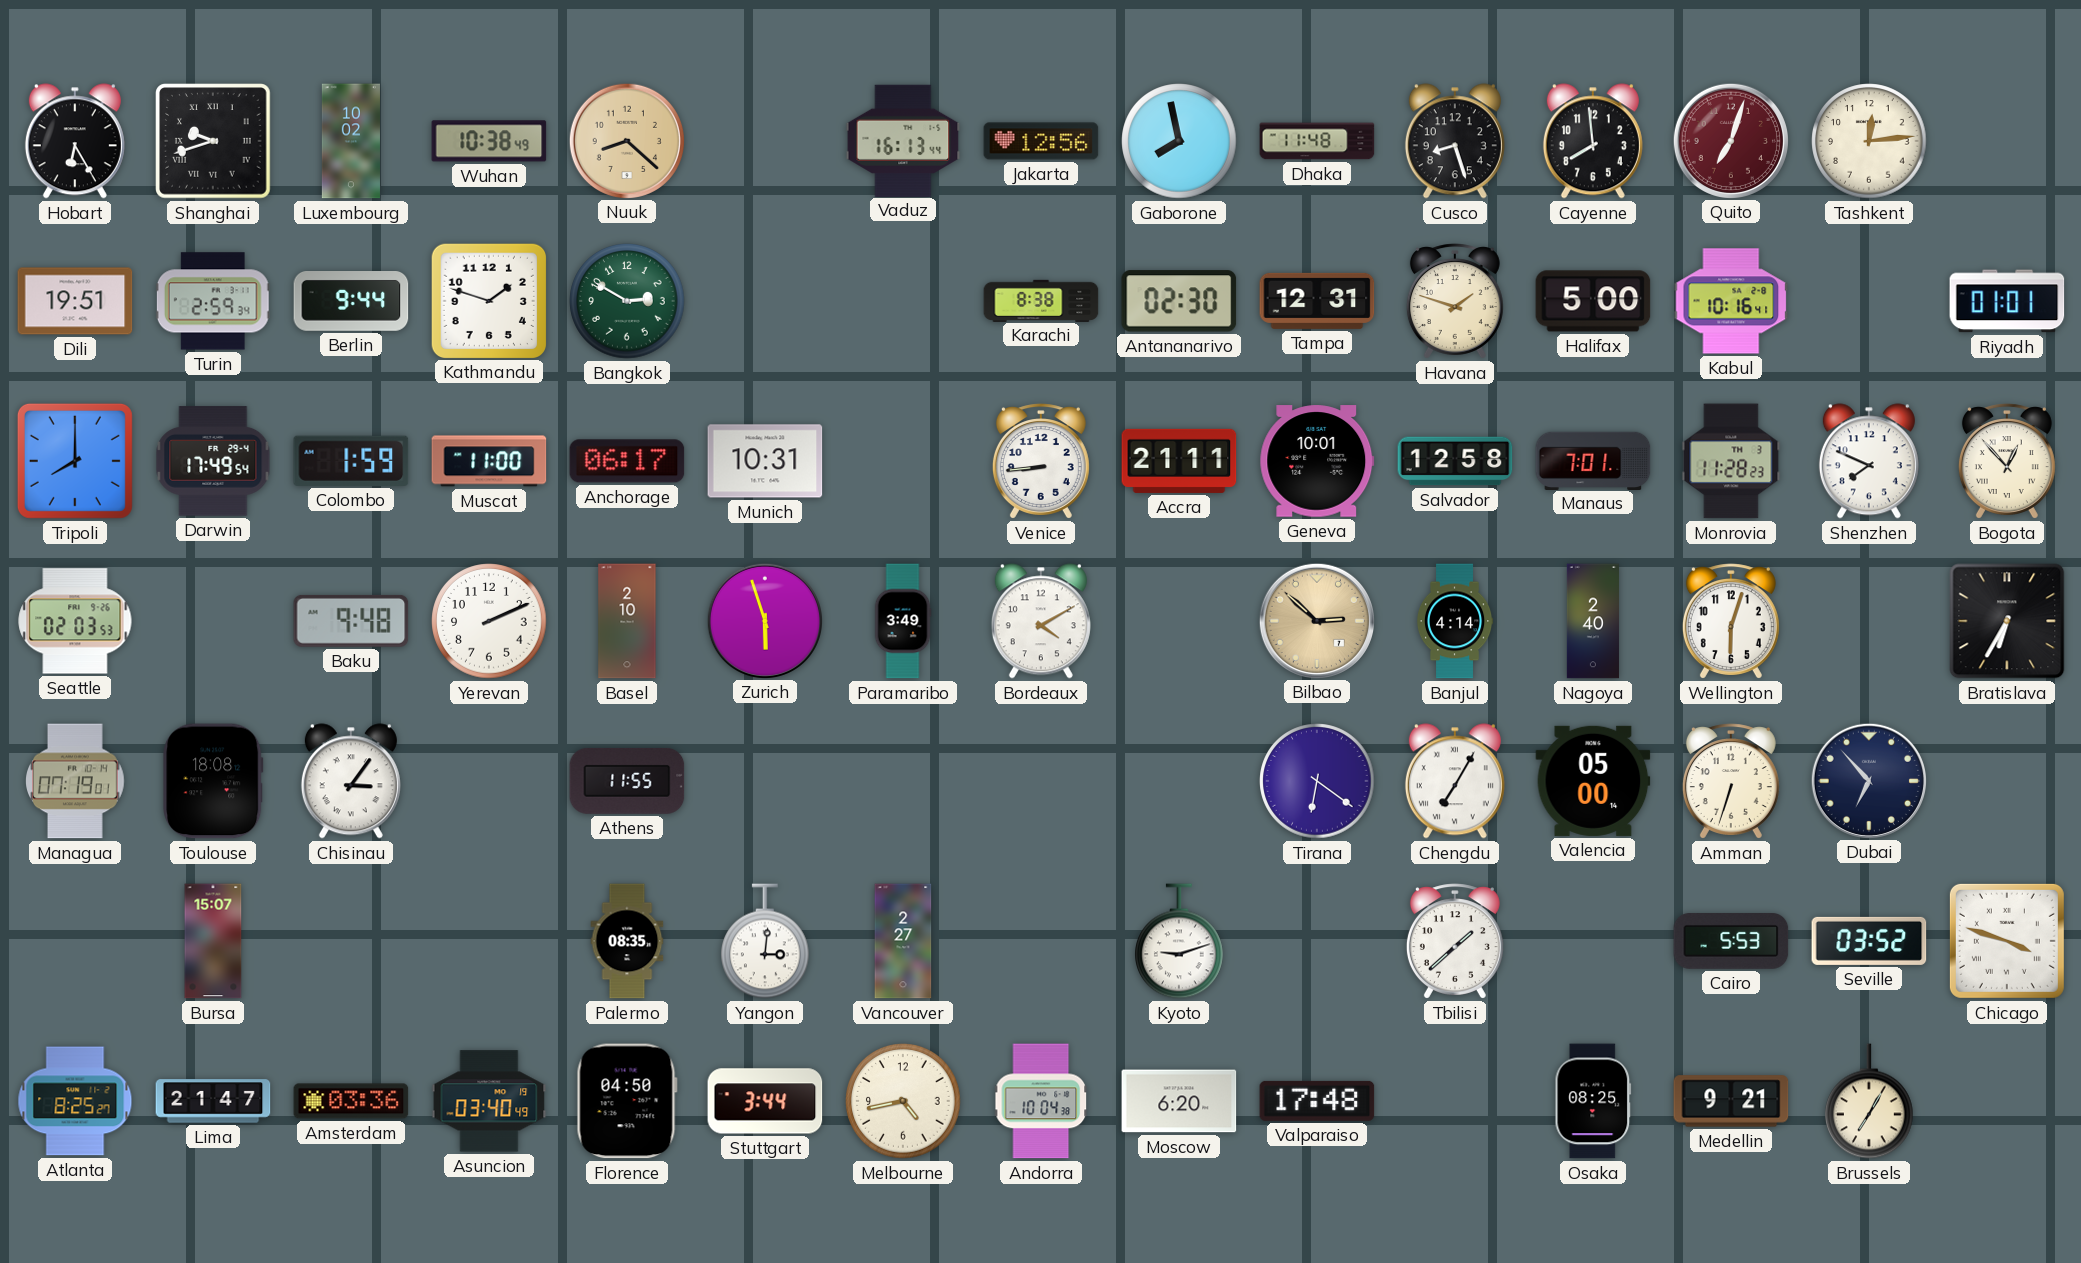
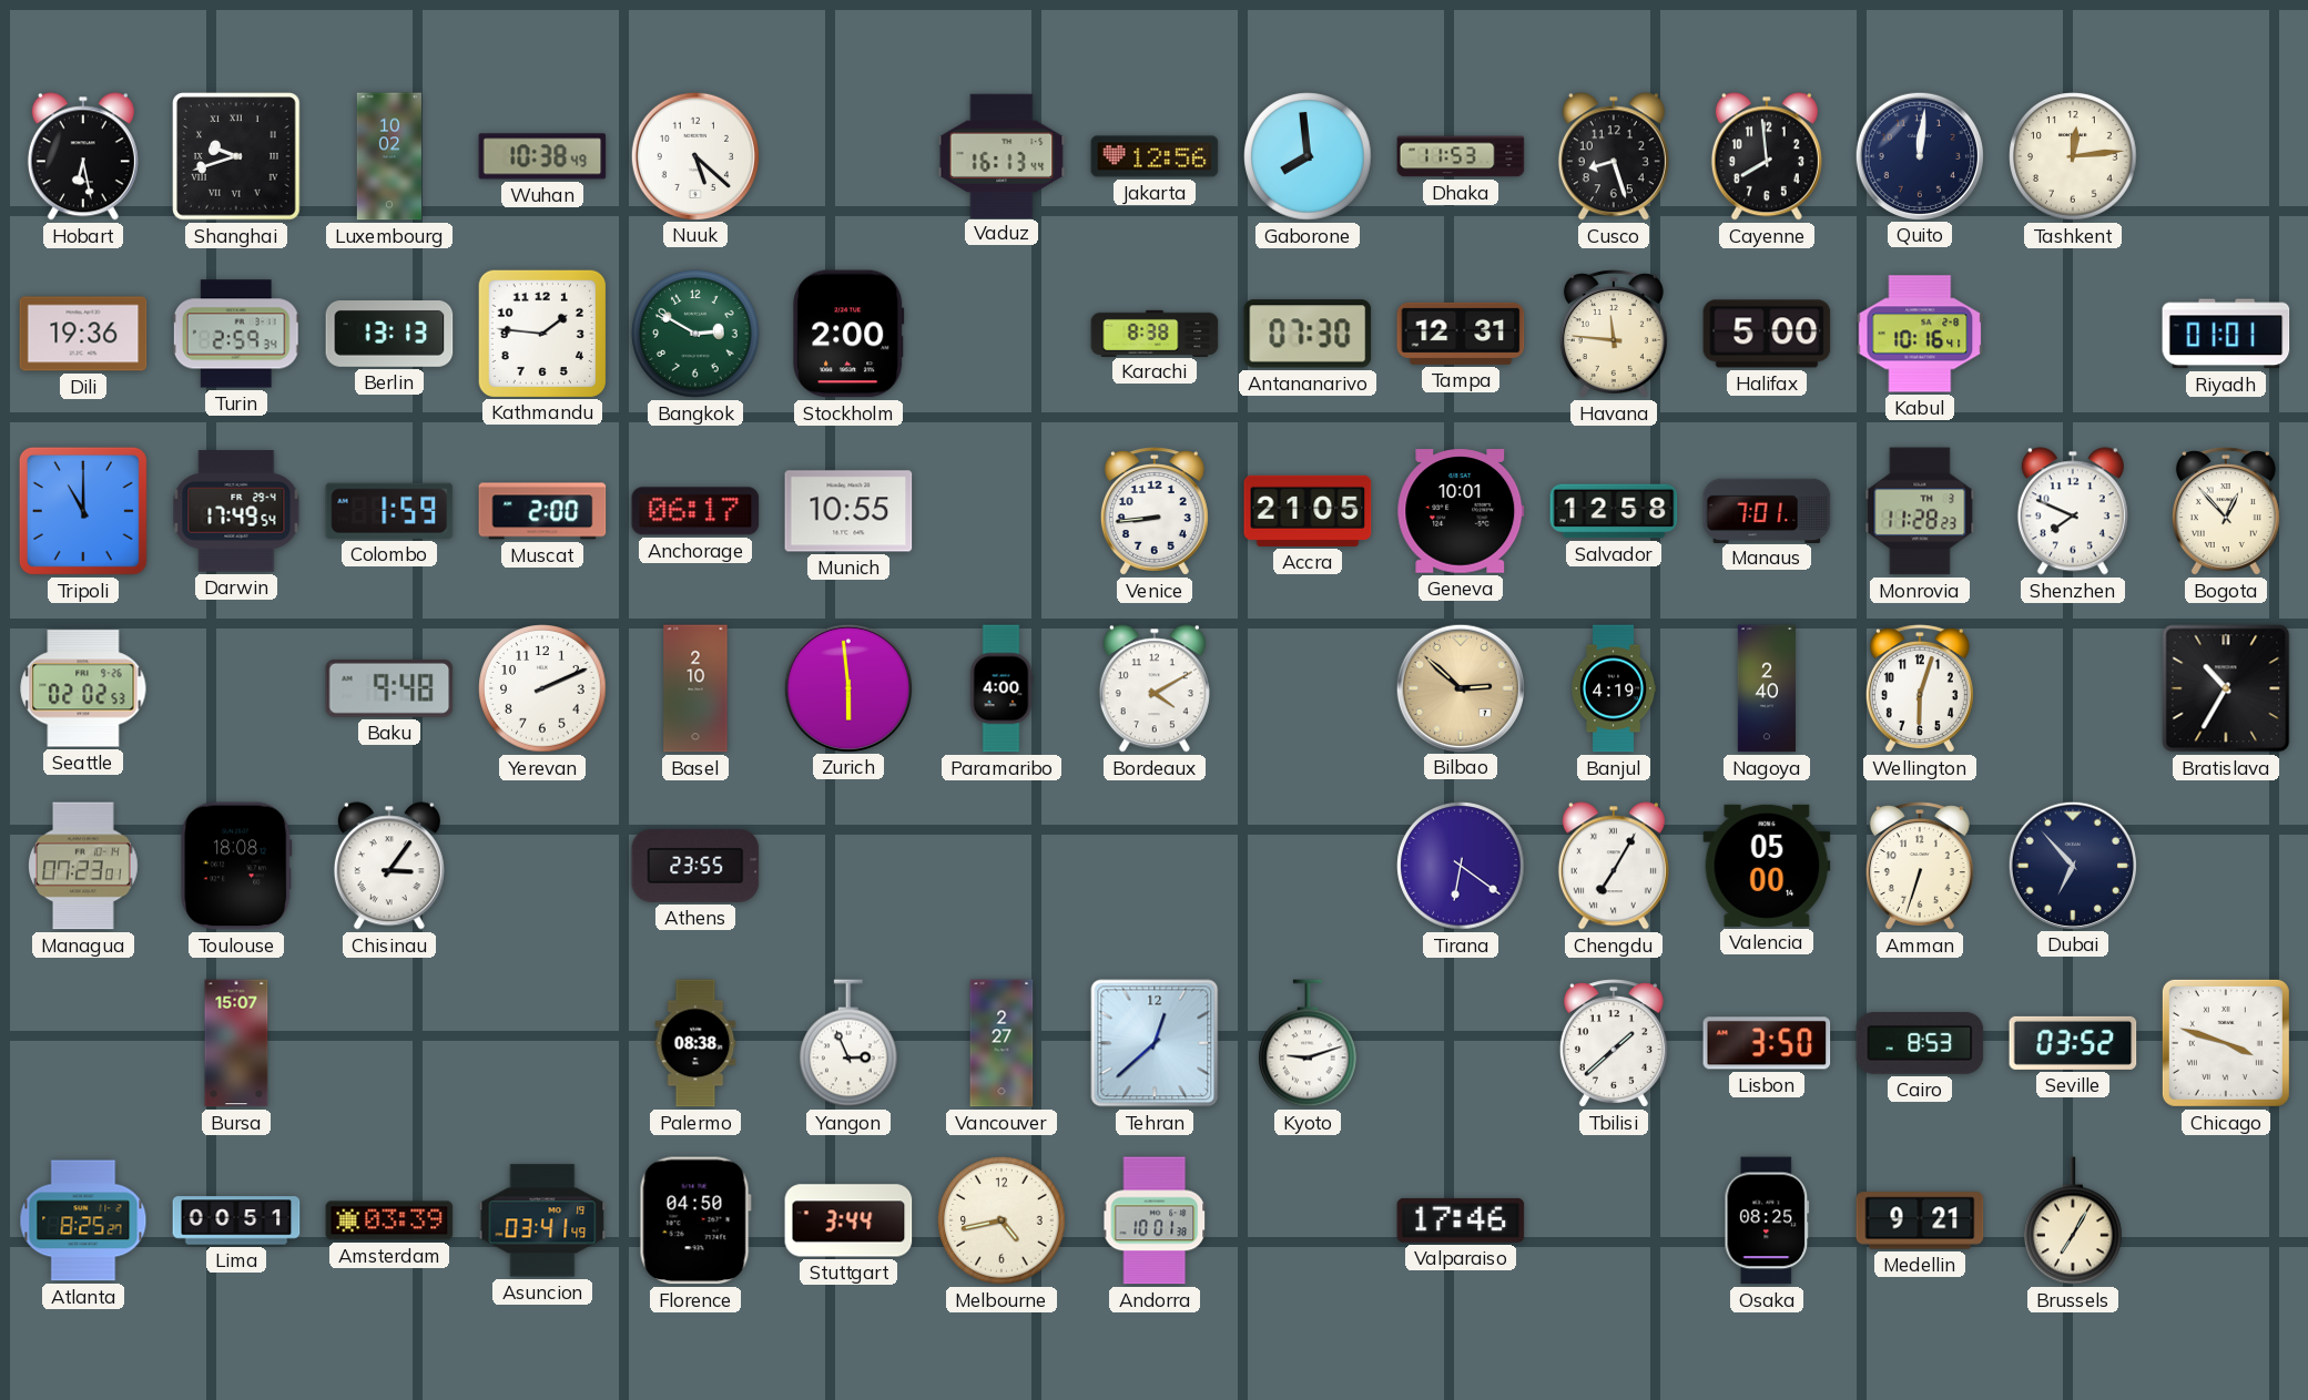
Hobart: 6:25 -> 6:28
Nuuk: 8:22 -> 5:22
Nuuk dial: champagne -> white
Gaborone: 7:58 -> 7:59
Dhaka: 11:48 -> 11:53
Quito: 7:03 -> 12:01
Quito dial: burgundy -> navy
Dili: 19:51 -> 19:36
Berlin: 9:44 -> 13:13
Kathmandu: 1:48 -> 1:46
Stockholm: none -> 2:00
Antananarivo: 02:30 -> 07:30
Havana: 1:48 -> 11:46
Tripoli: 8:00 -> 11:00
Muscat: 11:00 -> 2:00
Munich: 10:31 -> 10:55
Accra: 21:11 -> 21:05
Seattle: 02:03 -> 02:02
Zurich: 5:57 -> 5:59
Paramaribo: 3:49 -> 4:00
Banjul: 4:14 -> 4:19
Bratislava: 6:35 -> 10:35
Managua: 07:19 -> 07:23
Athens: 11:55 -> 23:55
Palermo: 08:35 -> 08:38
Yangon: 3:01 -> 2:56
Tehran: none -> 12:38
Lisbon: none -> 3:50
Cairo: 5:53 -> 8:53
Lima: 21:47 -> 00:51
Amsterdam: 03:36 -> 03:39
Asuncion: 03:40 -> 03:41
Andorra: 10:04 -> 10:01
Moscow: 6:20 -> none
Valparaiso: 17:48 -> 17:46
